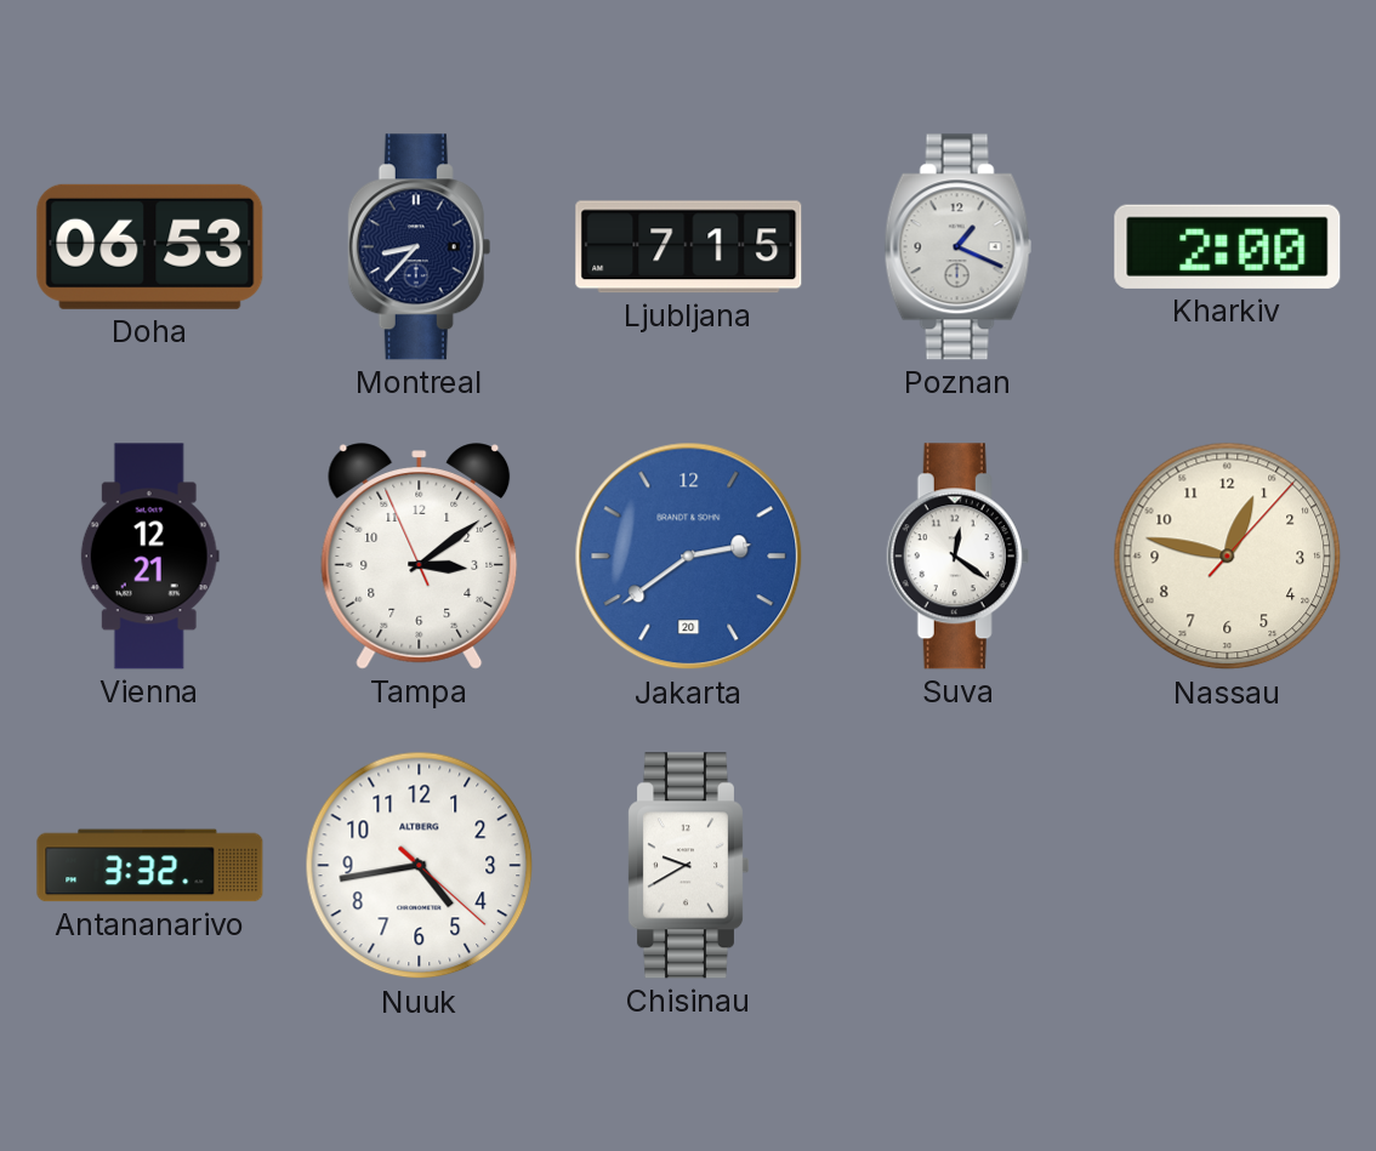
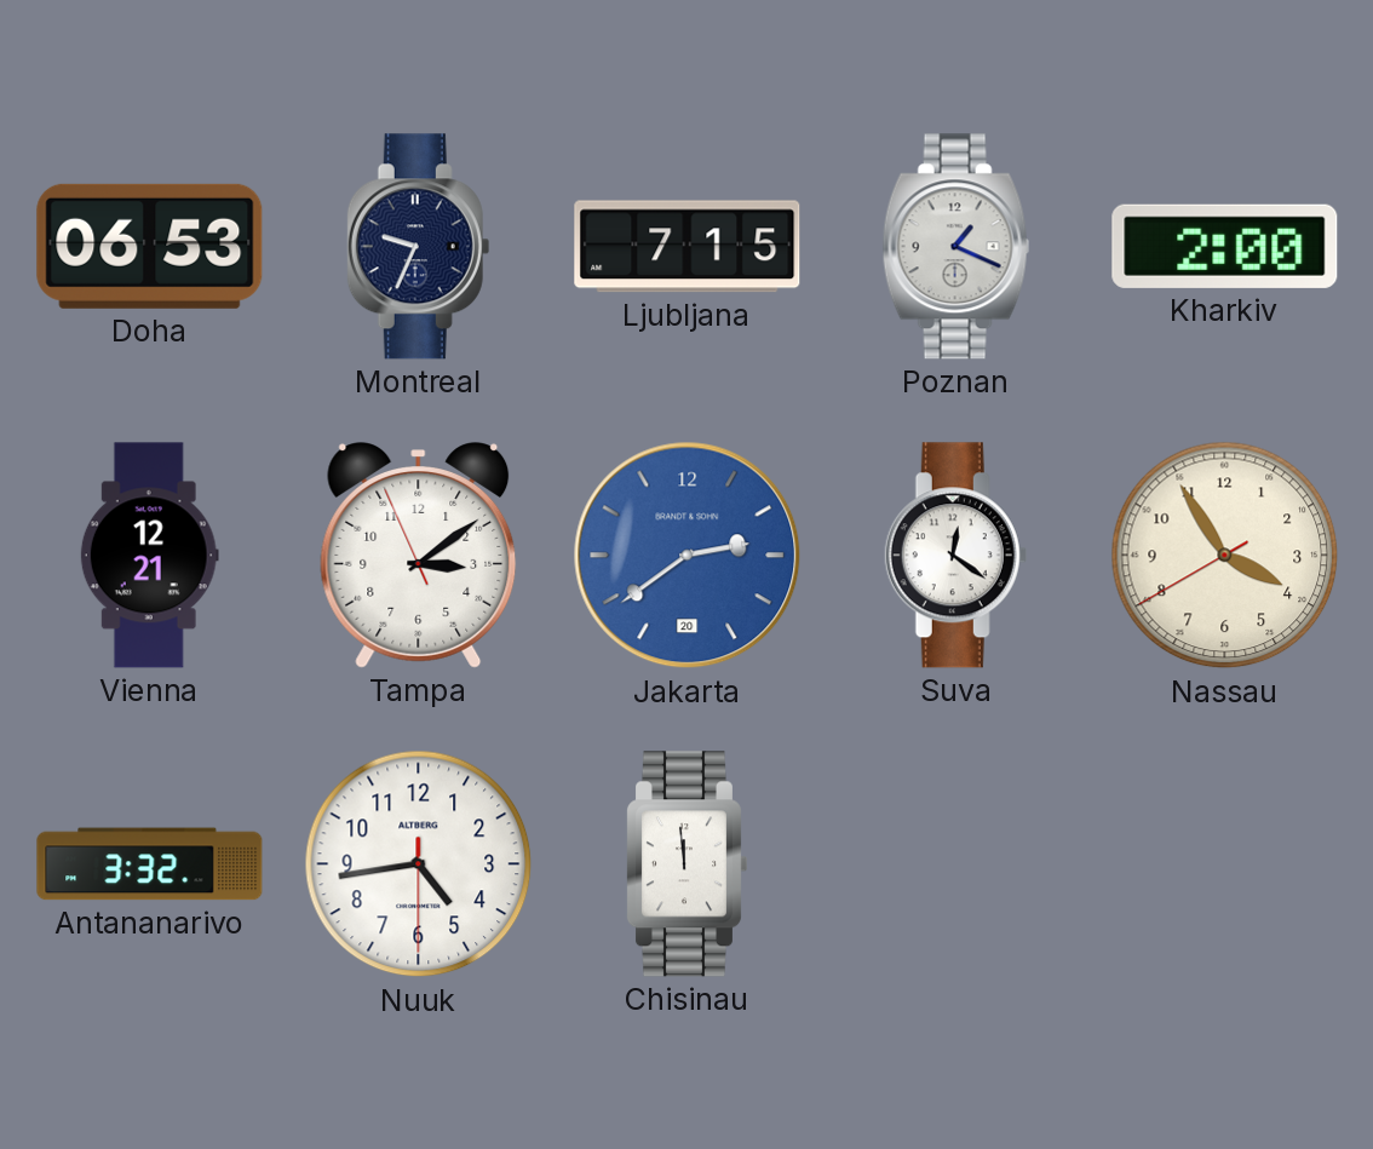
Montreal: 8:37 -> 9:34
Nassau: 12:47 -> 3:54
Nuuk: 4:43:22 -> 4:43:30
Chisinau: 9:40 -> 11:59
